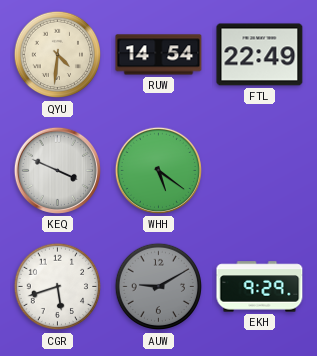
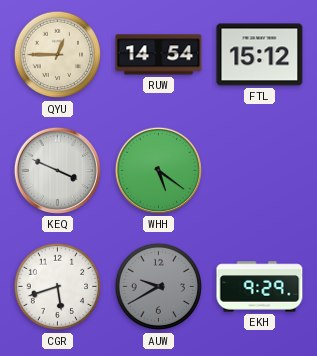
QYU: 4:31 -> 12:45
FTL: 22:49 -> 15:12
AUW: 9:10 -> 9:40
